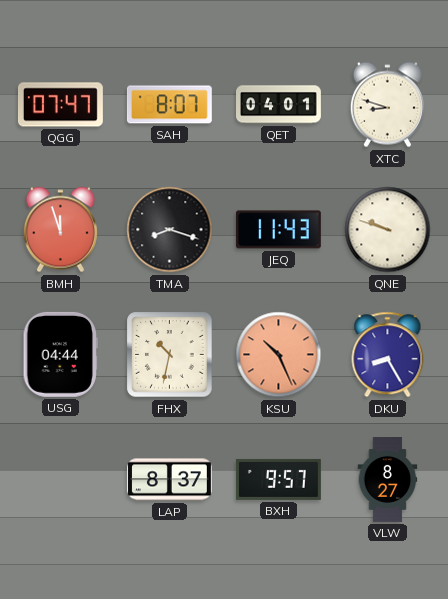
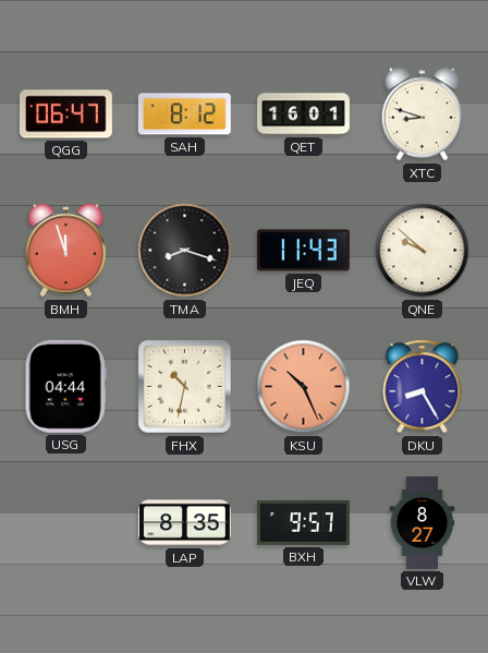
QGG: 07:47 -> 06:47
SAH: 8:07 -> 8:12
QET: 04:01 -> 16:01
QNE: 9:48 -> 9:52
LAP: 8:37 -> 8:35
